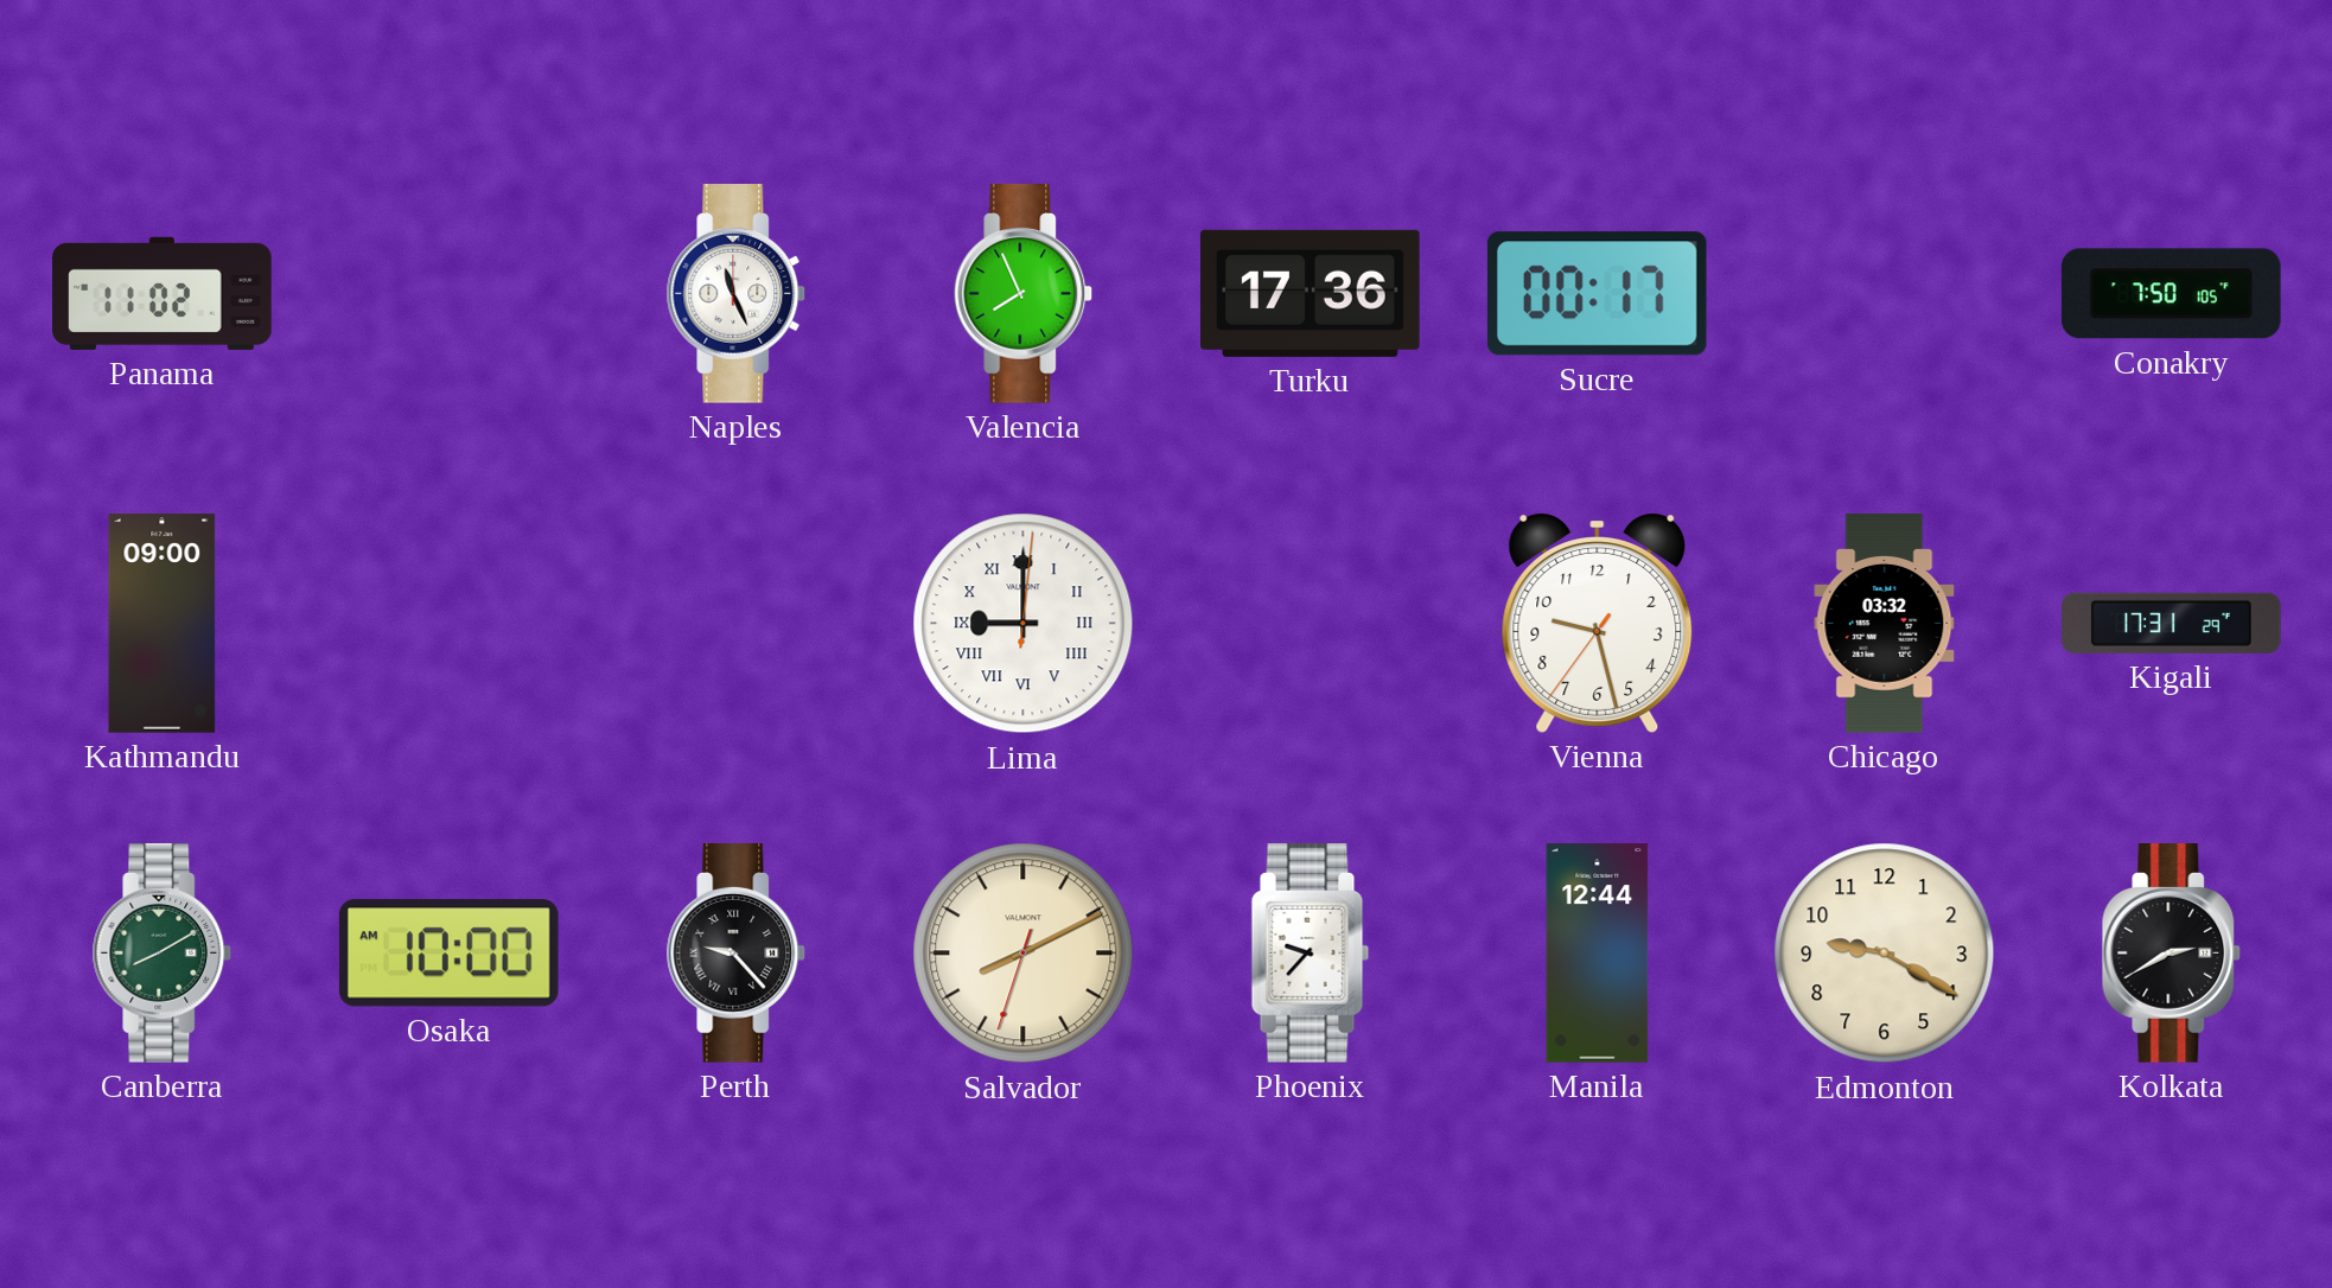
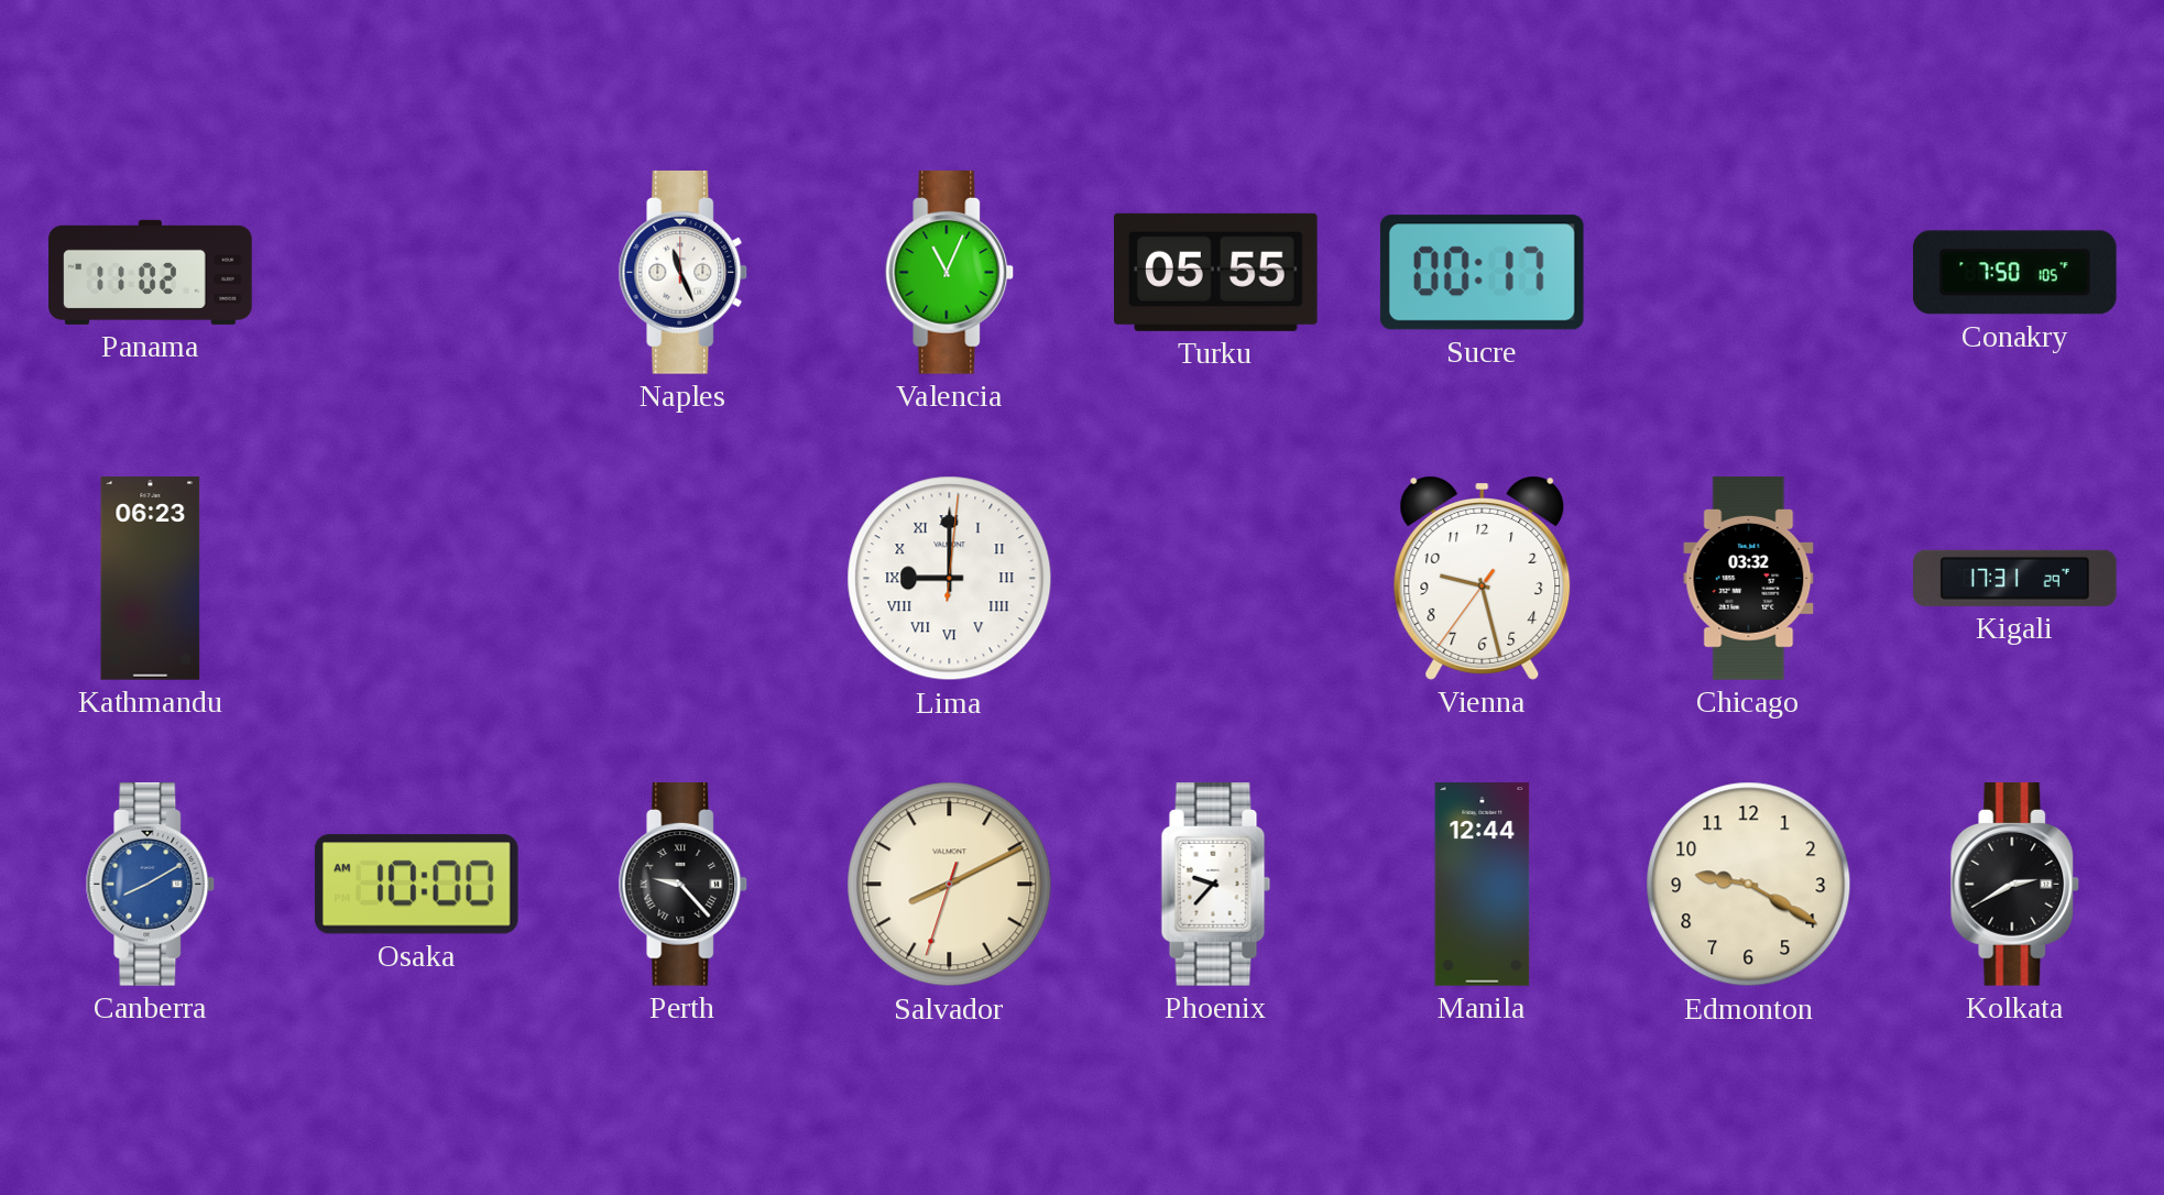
Valencia: 7:56 -> 11:04
Turku: 17:36 -> 05:55
Kathmandu: 09:00 -> 06:23
Canberra dial: green -> blue
